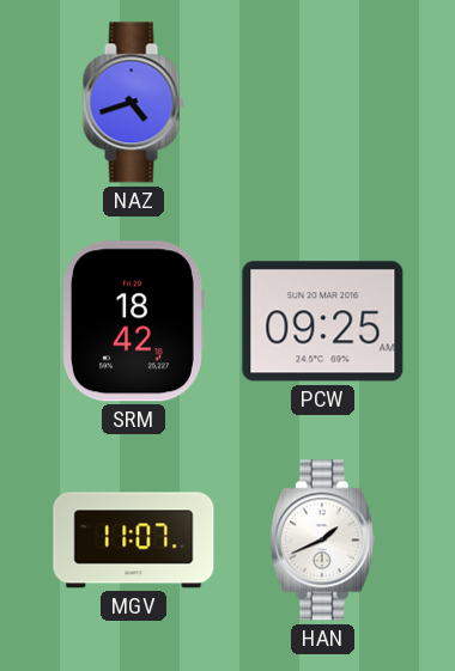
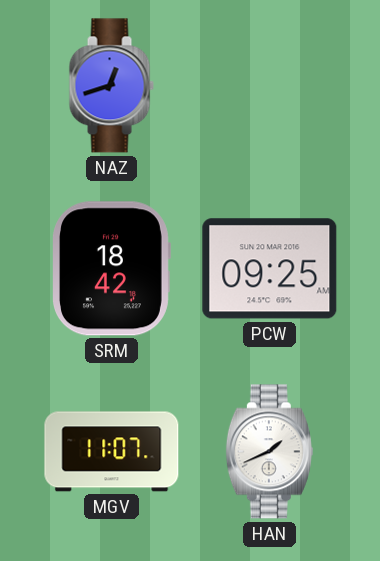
NAZ: 4:42 -> 12:42
